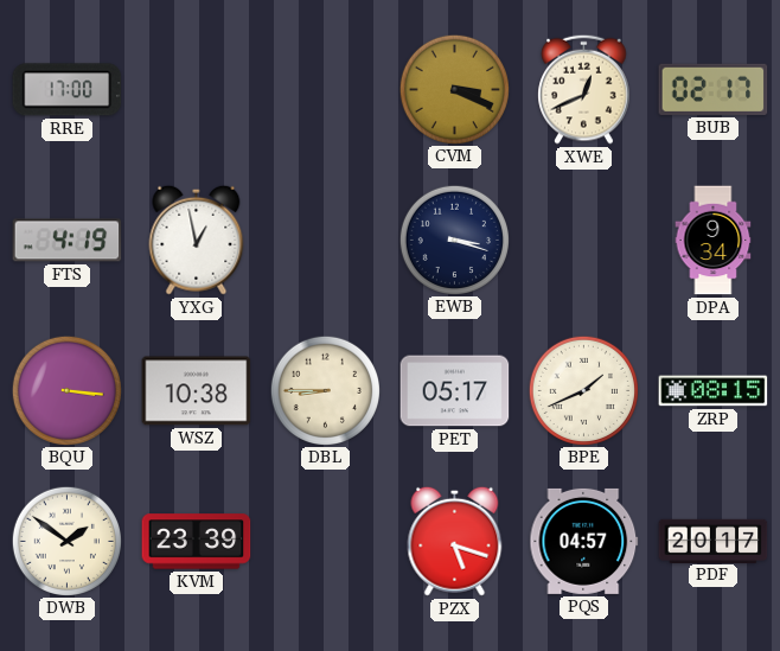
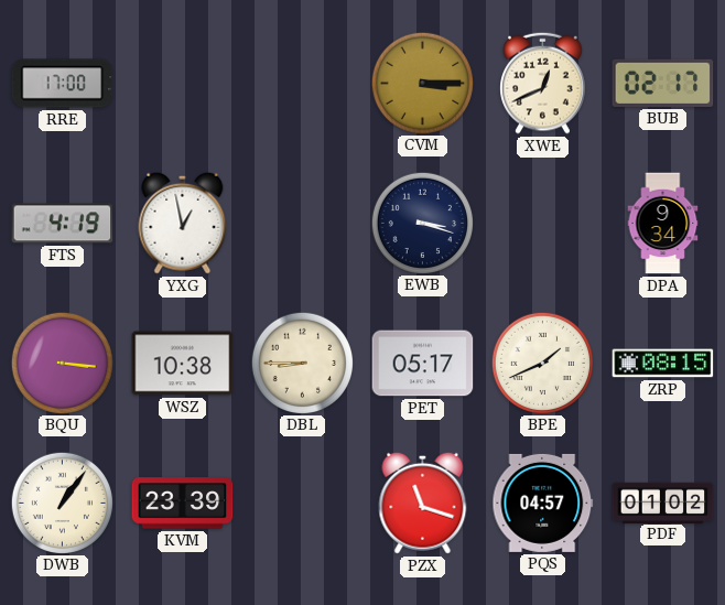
CVM: 3:19 -> 3:15
DWB: 1:51 -> 1:06
PZX: 5:18 -> 11:18
PDF: 20:17 -> 01:02
